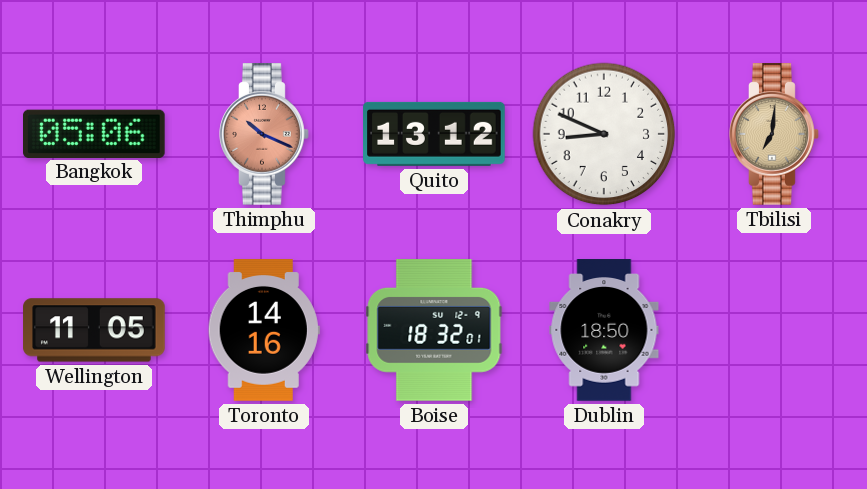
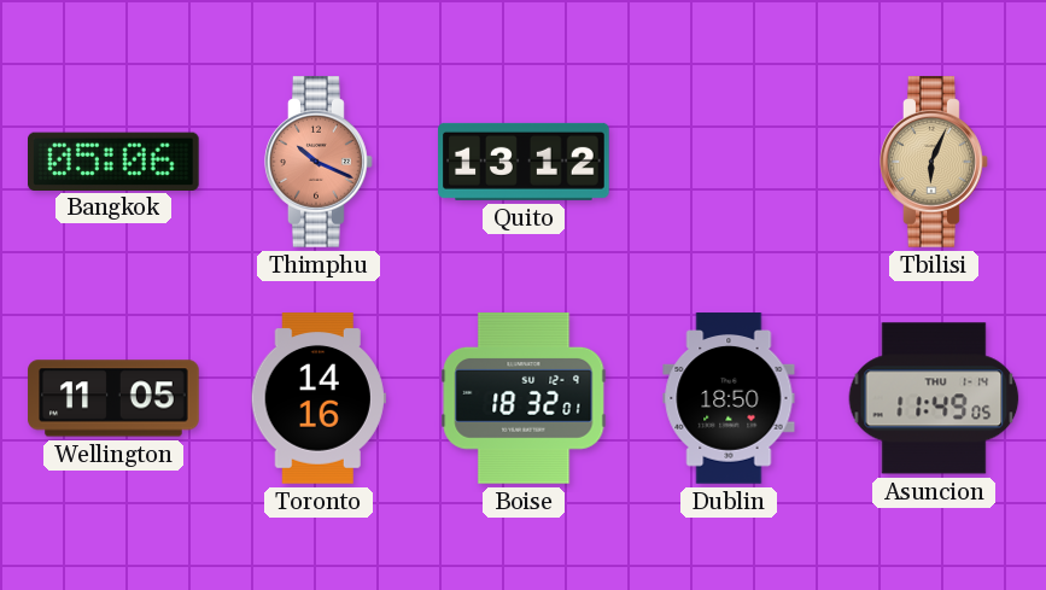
Conakry: 8:49 -> none
Tbilisi: 7:01 -> 6:04
Asuncion: none -> 11:49
